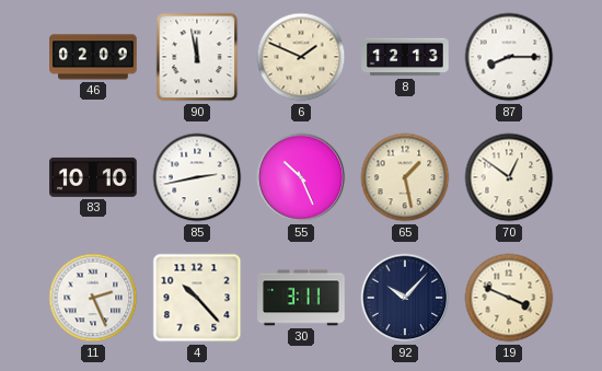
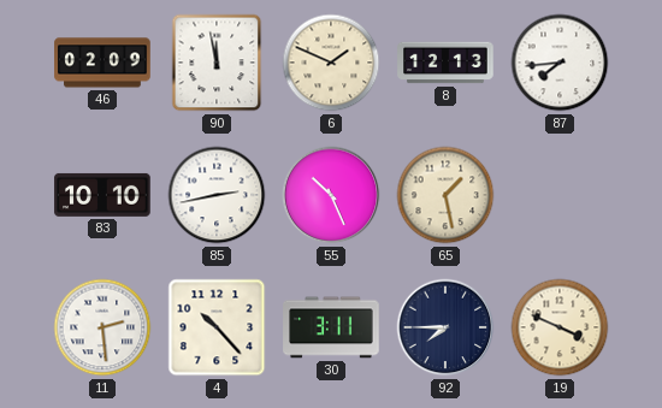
87: 8:15 -> 7:44
70: 12:51 -> none
11: 2:26 -> 2:29
92: 10:07 -> 7:45
